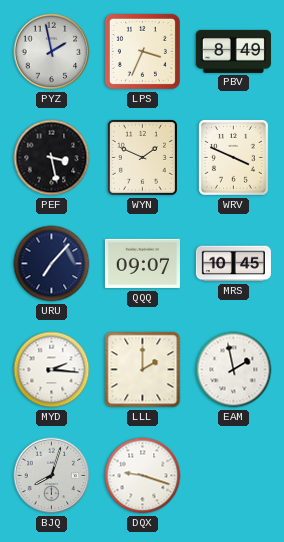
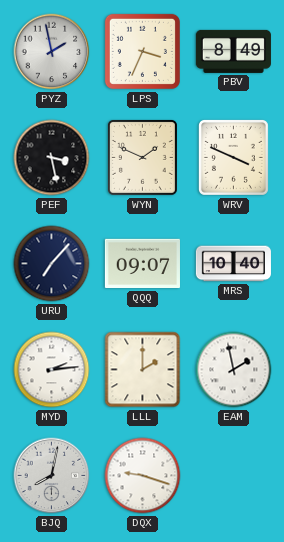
MRS: 10:45 -> 10:40
MYD: 2:16 -> 2:14
BJQ: 8:03 -> 8:02
